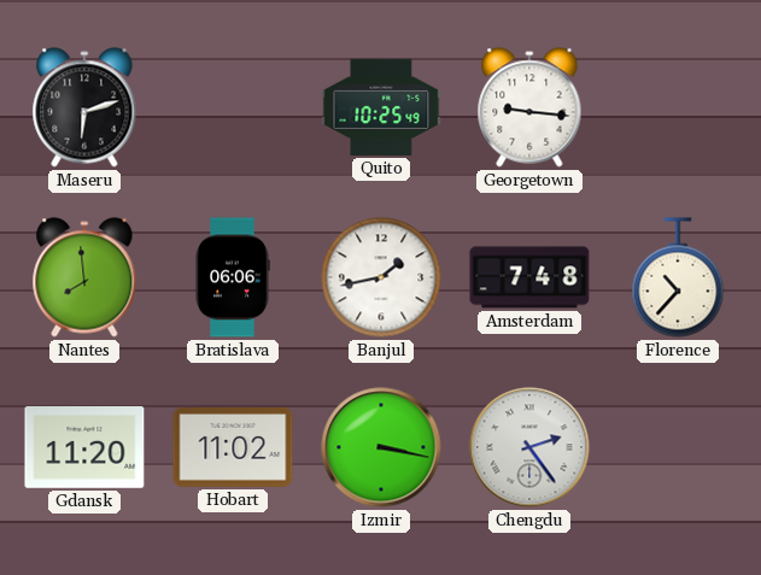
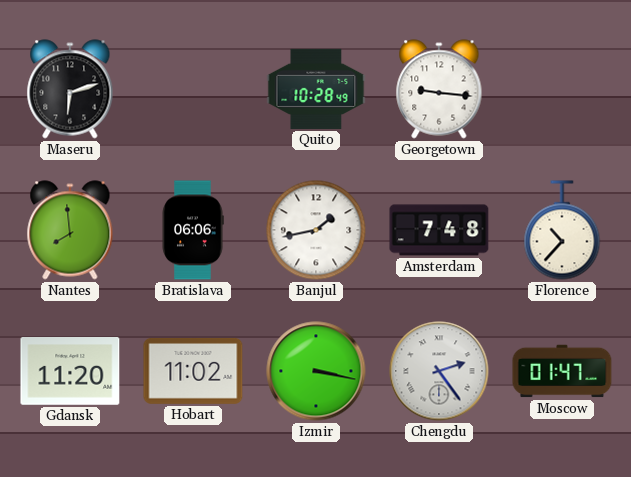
Quito: 10:25 -> 10:28
Moscow: none -> 01:47
